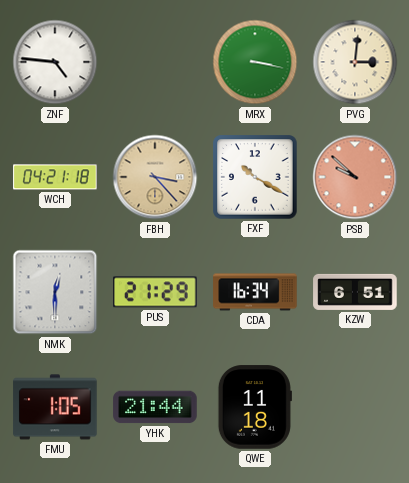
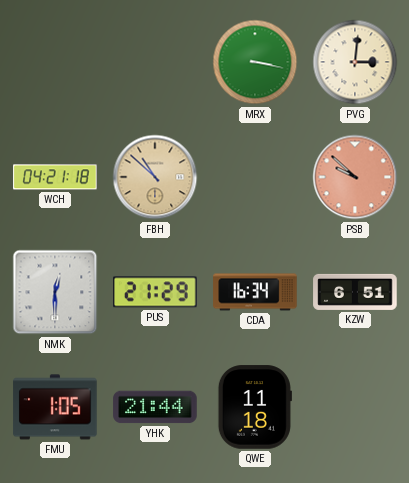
ZNF: 4:46 -> none
FBH: 3:23 -> 10:52
FXF: 10:20 -> none
